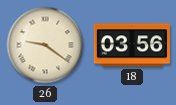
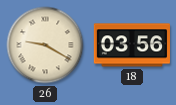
26: 9:21 -> 9:20
